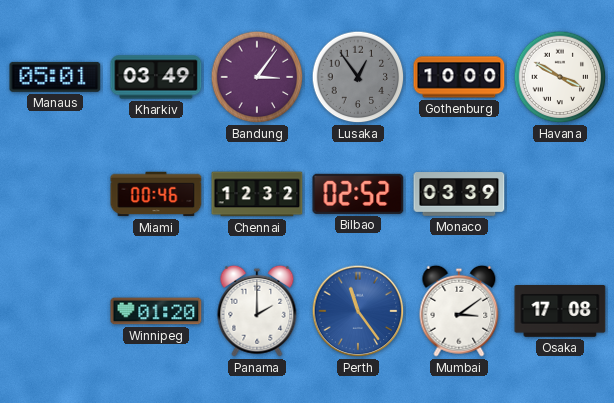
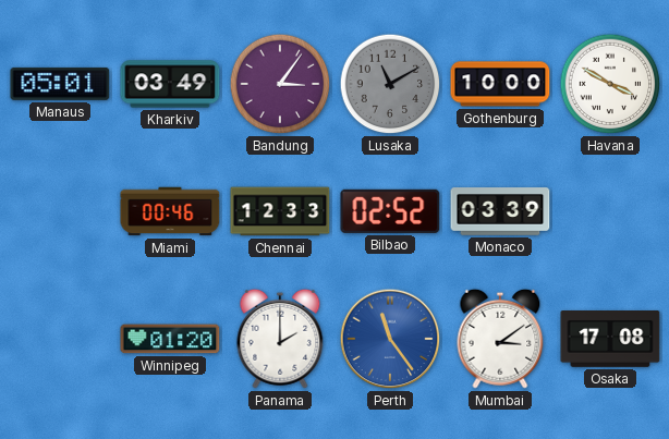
Lusaka: 12:54 -> 11:10
Chennai: 12:32 -> 12:33
